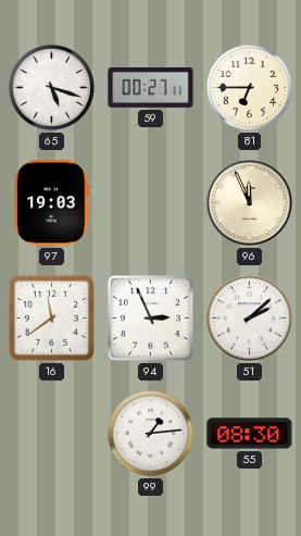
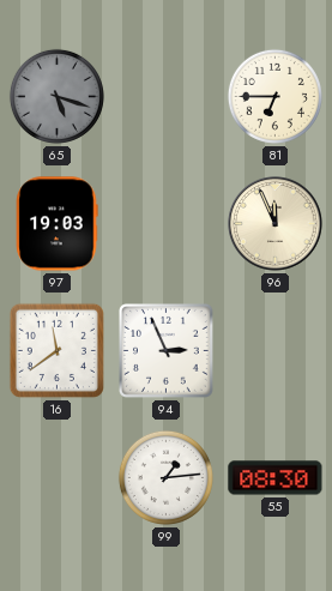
65 dial: white -> grey
59: 00:27 -> none
51: 2:08 -> none
